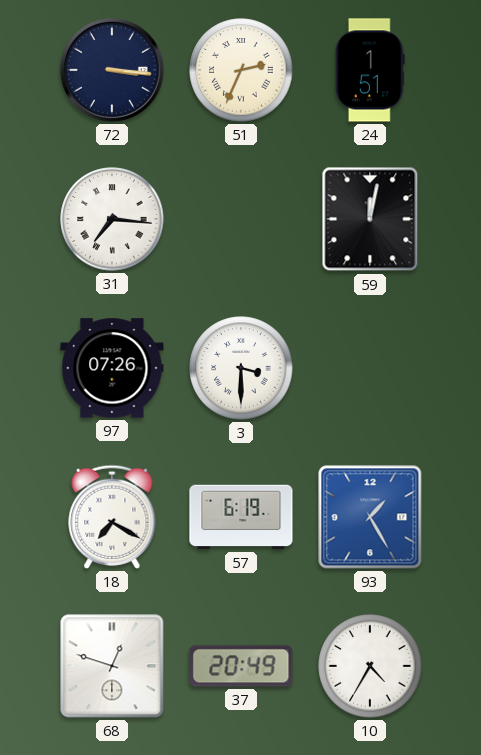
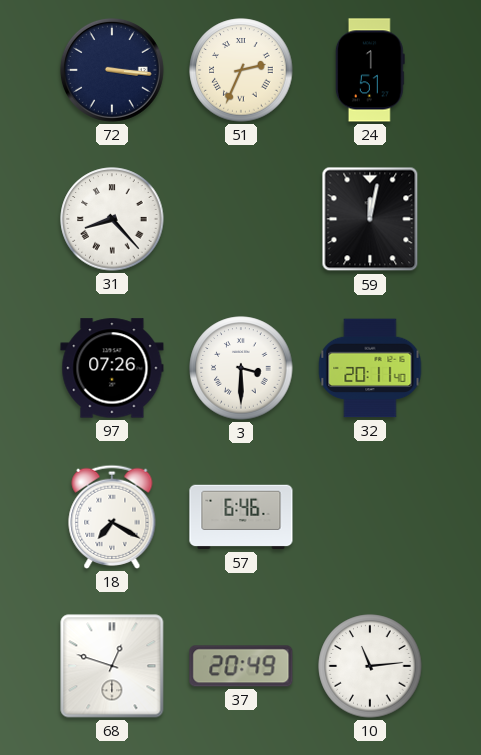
31: 7:16 -> 8:23
32: none -> 20:11
57: 6:19 -> 6:46
93: 1:25 -> none
10: 4:35 -> 11:14
